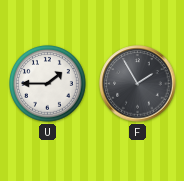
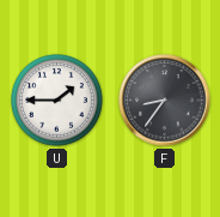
F: 1:55 -> 8:36
